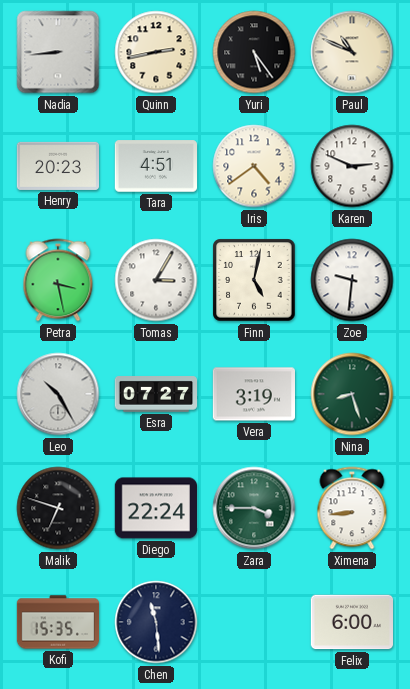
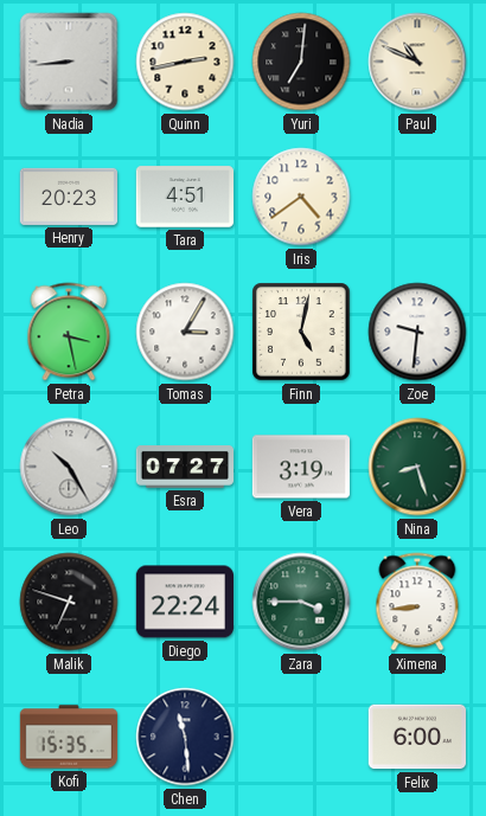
Yuri: 5:24 -> 7:01
Karen: 2:49 -> none
